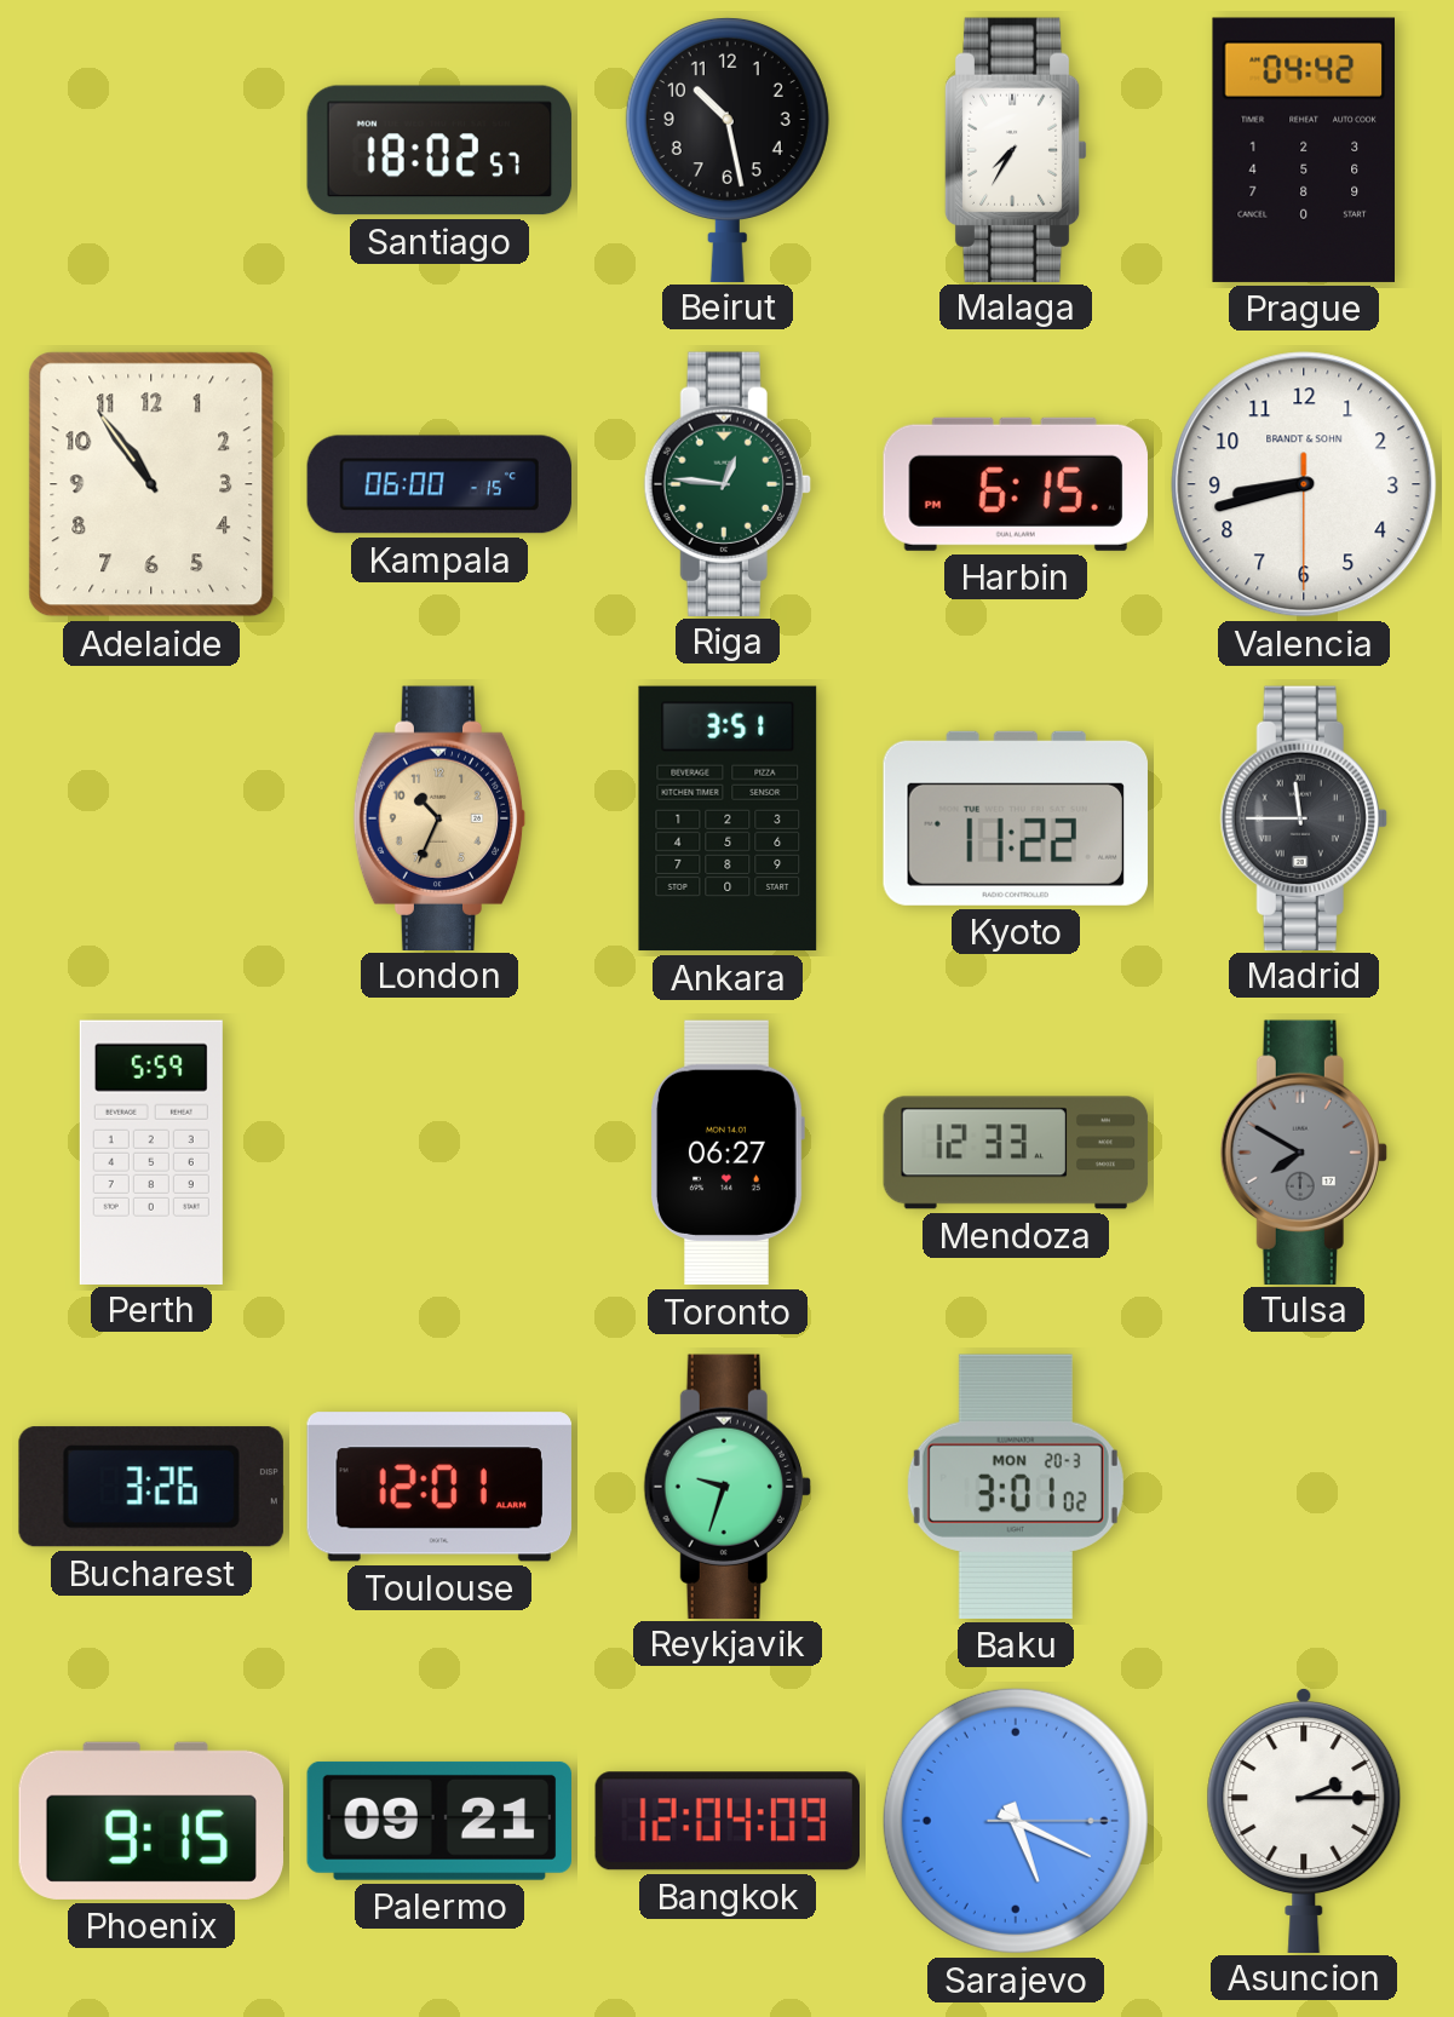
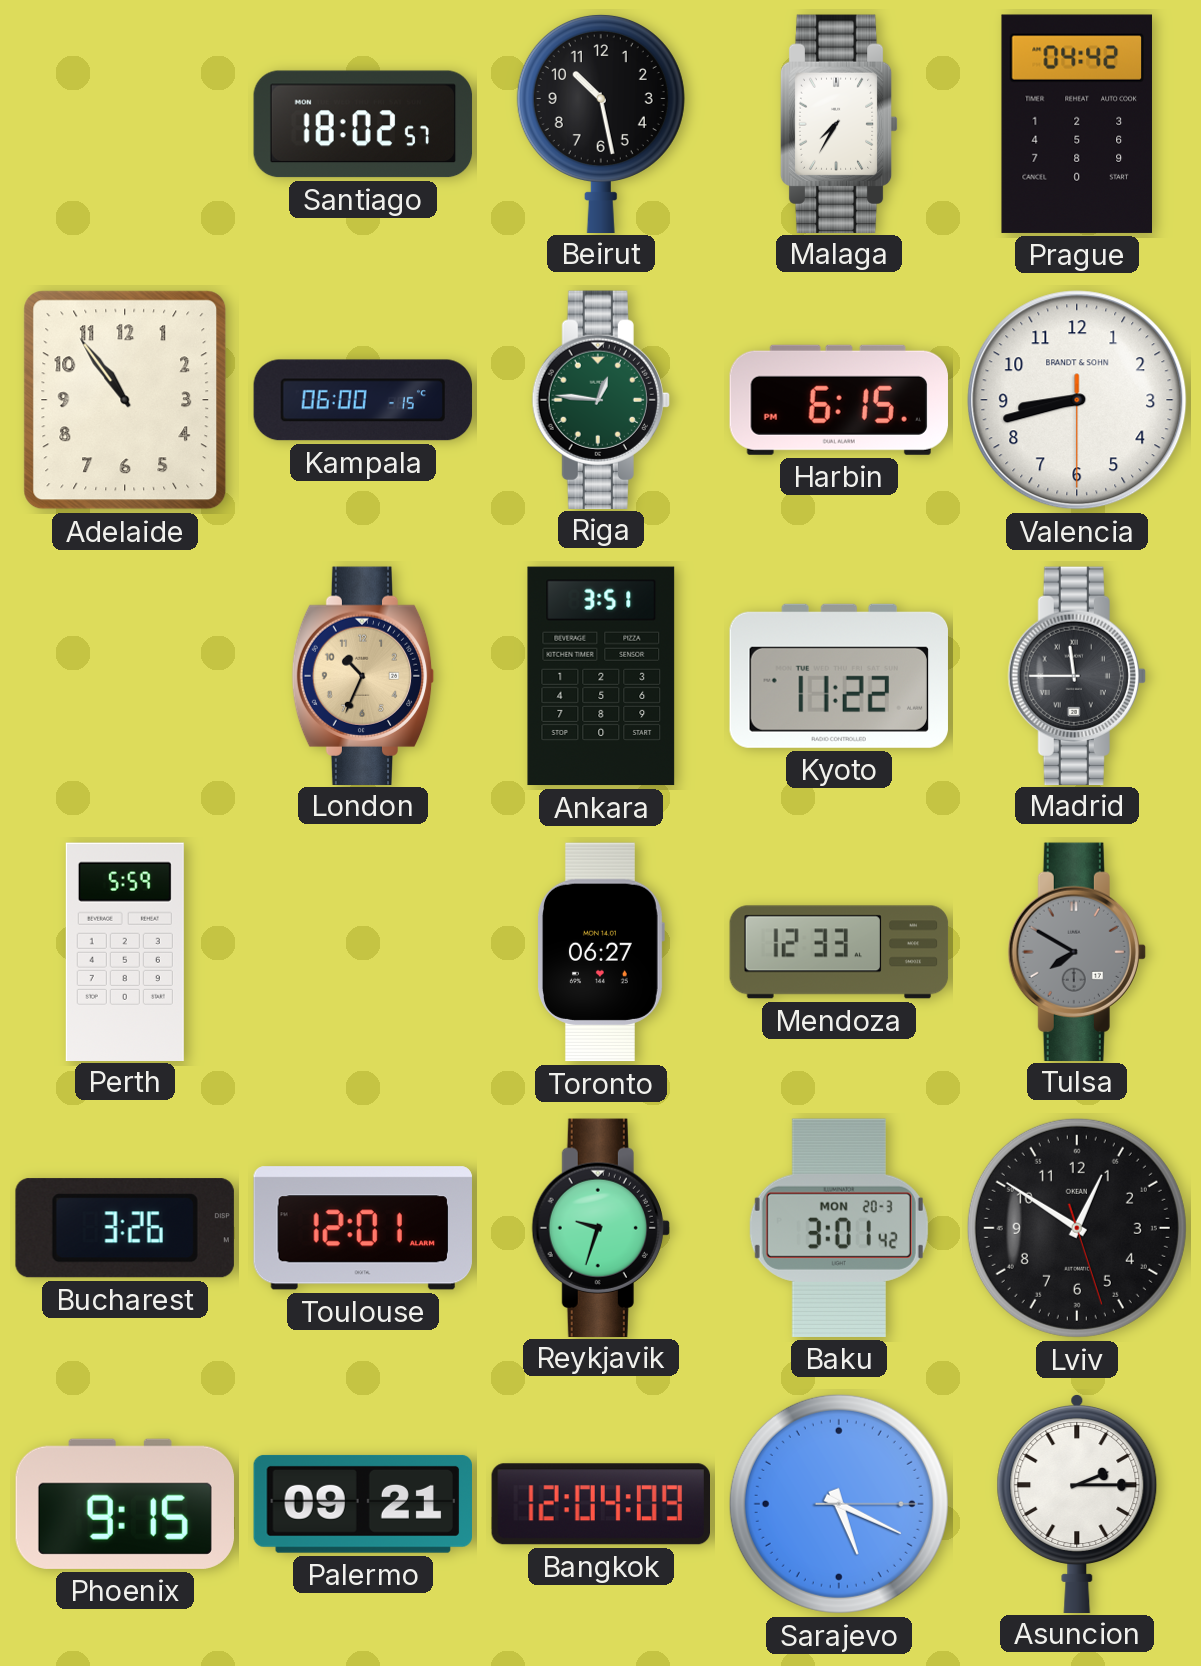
Baku: 3:01:02 -> 3:01:42
Lviv: none -> 12:50
